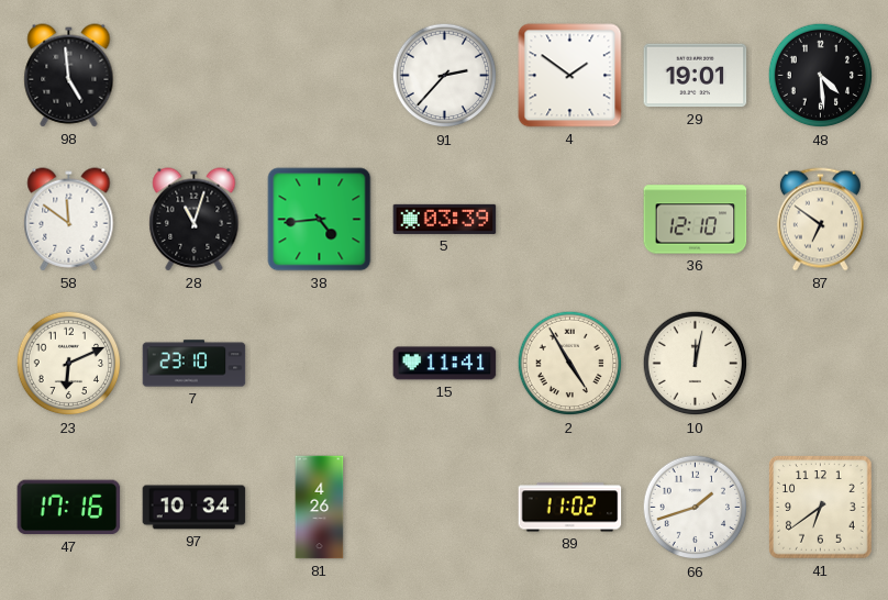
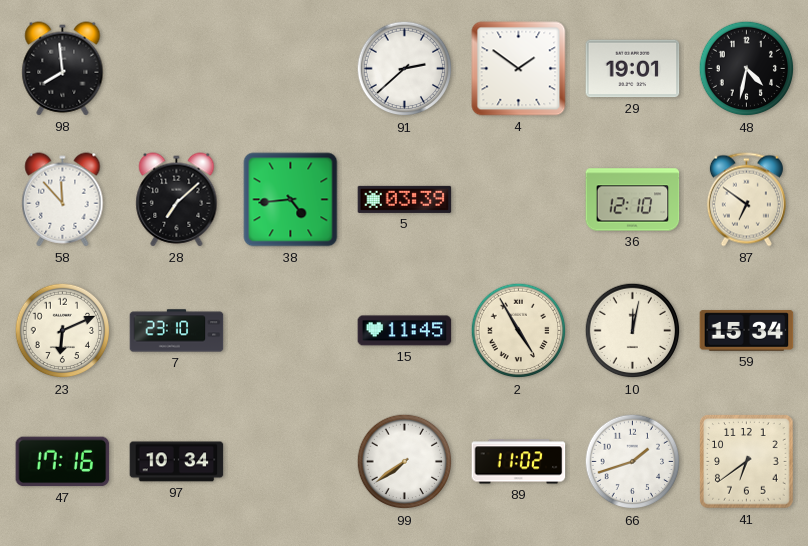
98: 4:59 -> 7:59
91: 2:37 -> 2:38
48: 4:29 -> 4:32
58: 11:51 -> 11:53
28: 11:03 -> 7:08
15: 11:41 -> 11:45
59: none -> 15:34
81: 4:26 -> none
99: none -> 7:39
